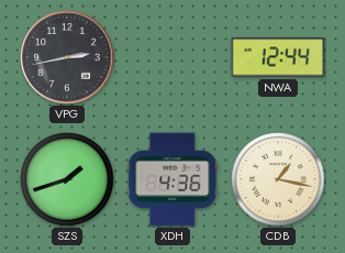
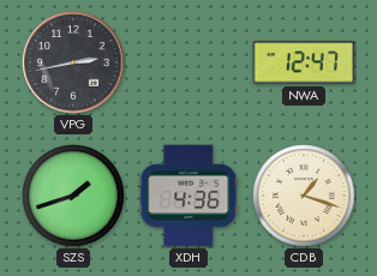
NWA: 12:44 -> 12:47
CDB: 1:17 -> 1:18
